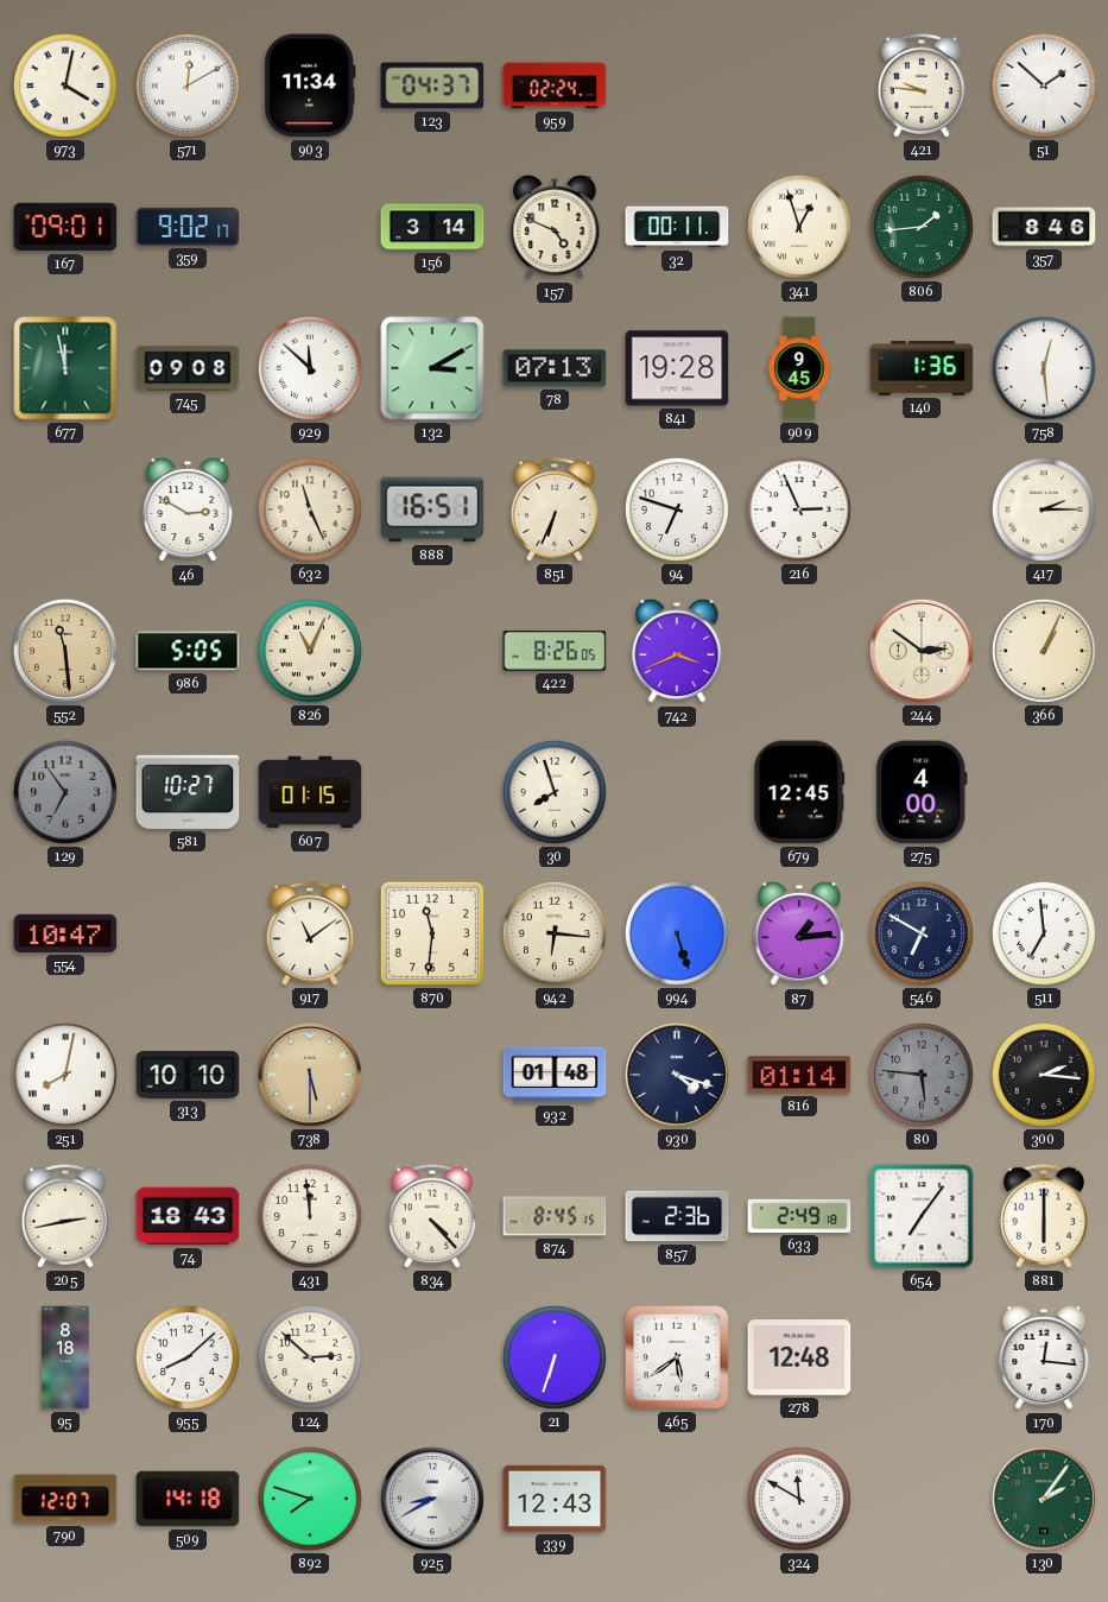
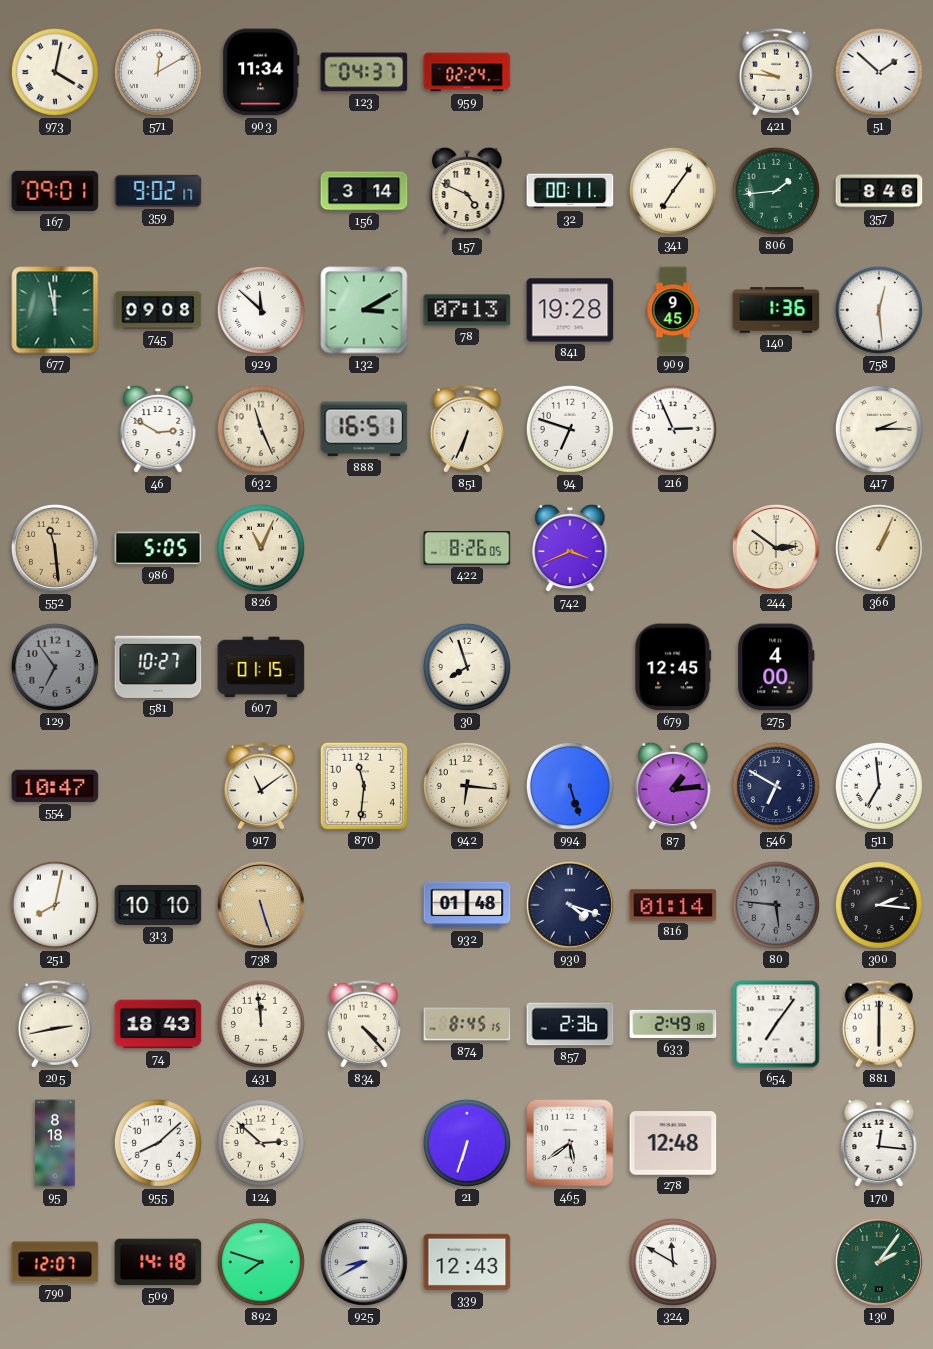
341: 12:57 -> 7:06
738: 5:30 -> 5:27
